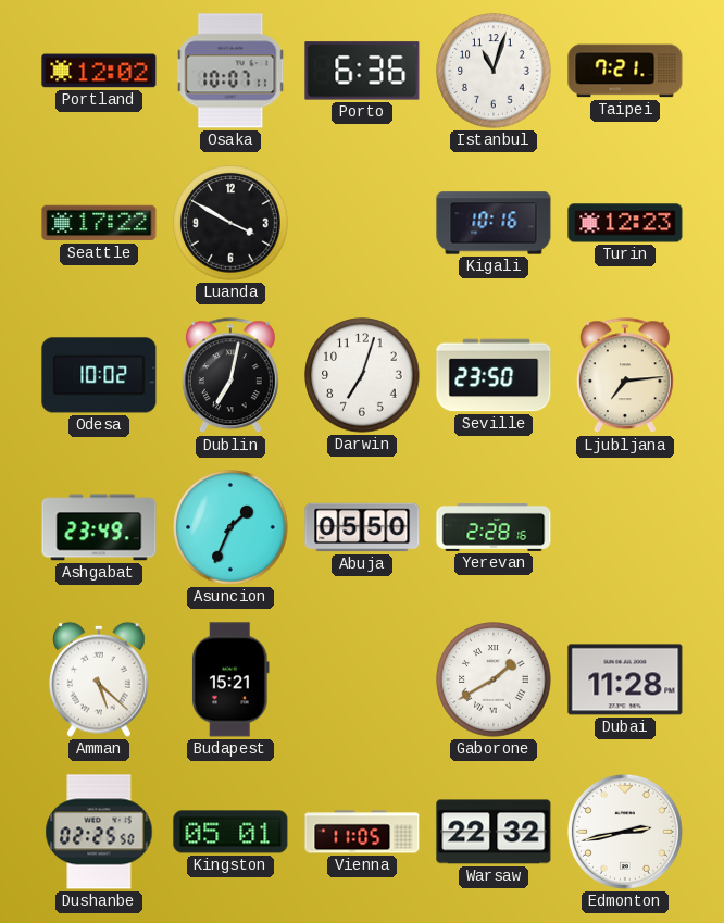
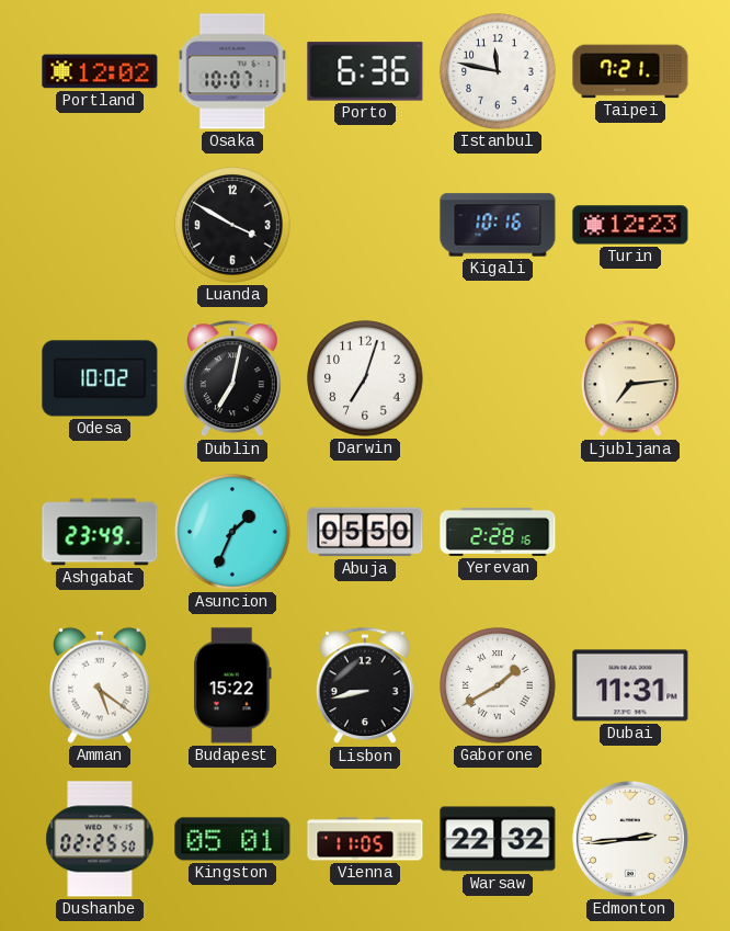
Istanbul: 11:03 -> 11:47
Seattle: 17:22 -> none
Seville: 23:50 -> none
Amman: 5:22 -> 5:21
Budapest: 15:21 -> 15:22
Lisbon: none -> 8:43
Dubai: 11:28 -> 11:31
Edmonton: 2:43 -> 2:44
